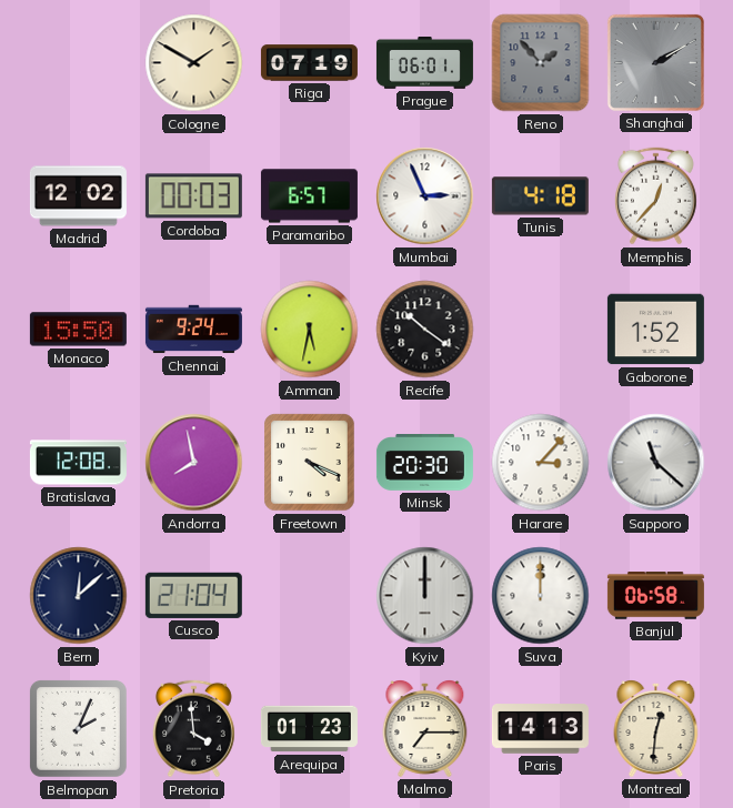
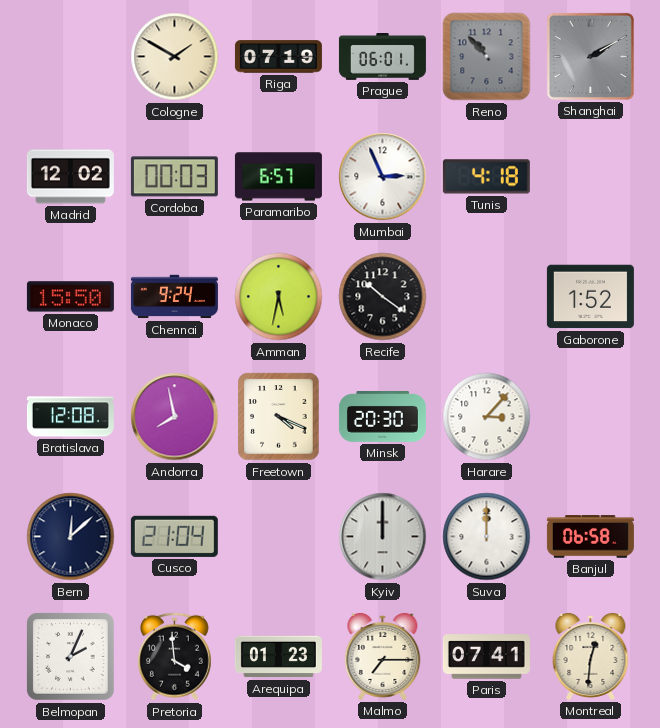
Reno: 1:53 -> 10:53
Memphis: 12:37 -> none
Sapporo: 11:22 -> none
Paris: 14:13 -> 07:41
